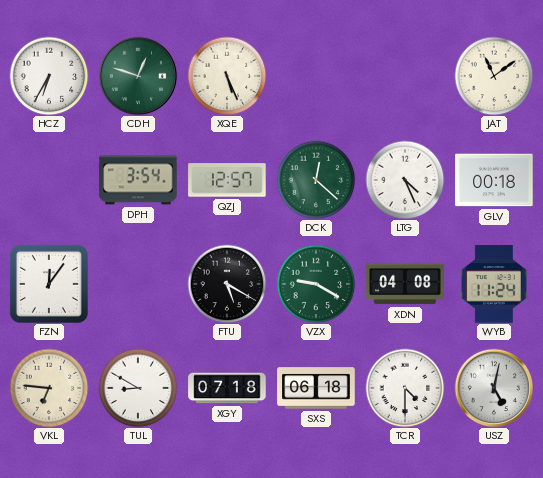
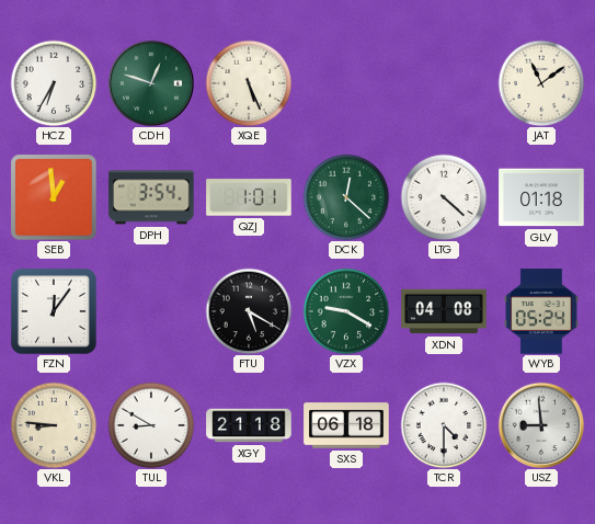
SEB: none -> 12:59
QZJ: 12:57 -> 1:01
LTG: 4:26 -> 4:22
GLV: 00:18 -> 01:18
WYB: 11:24 -> 05:24
VKL: 6:46 -> 8:46
XGY: 07:18 -> 21:18
USZ: 5:02 -> 8:59
